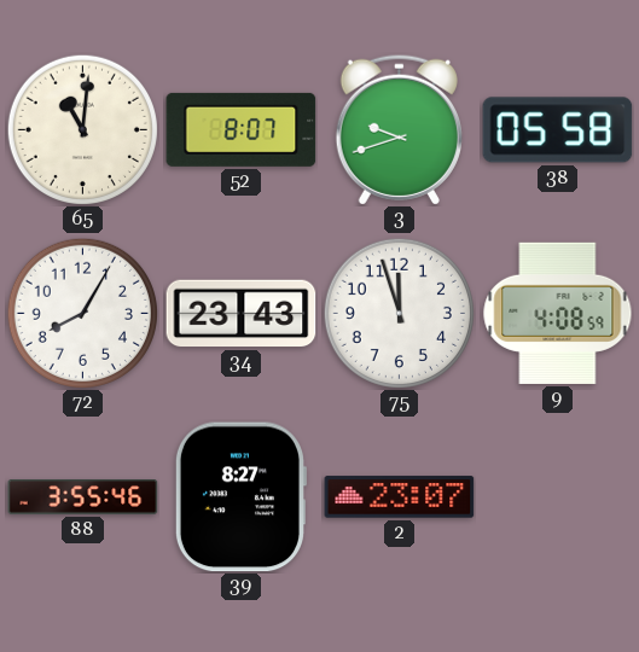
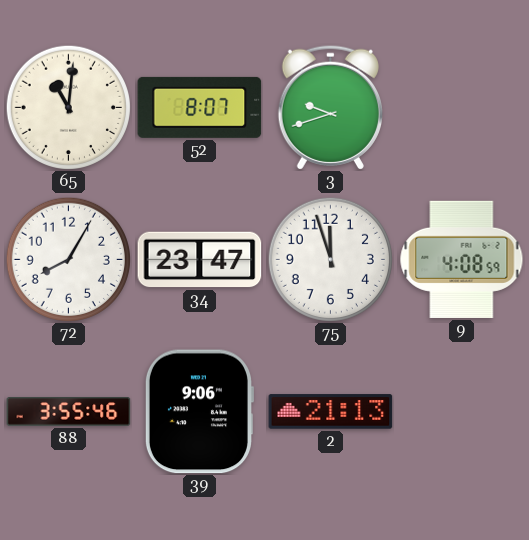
38: 05:58 -> none
34: 23:43 -> 23:47
39: 8:27 -> 9:06
2: 23:07 -> 21:13
